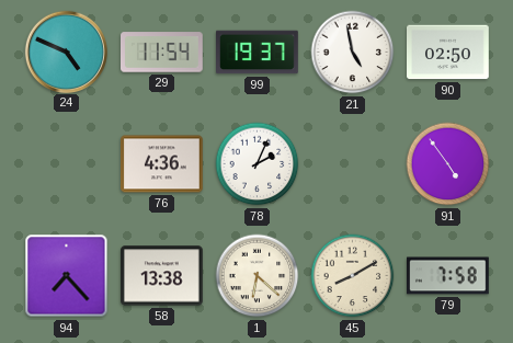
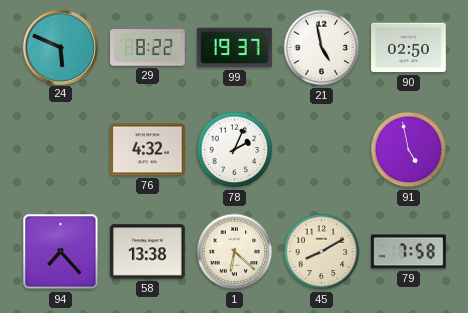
24: 4:49 -> 5:49
29: 11:54 -> 8:22
76: 4:36 -> 4:32
91: 4:54 -> 4:58
